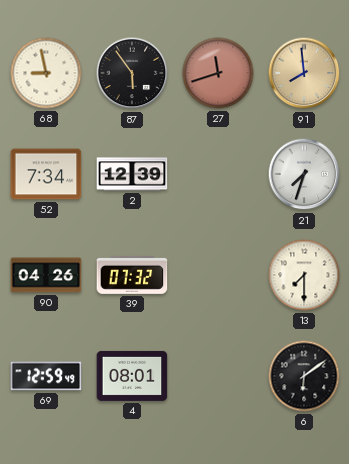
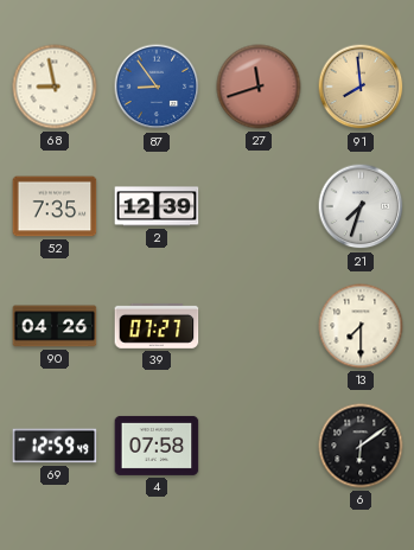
87: 5:54 -> 8:54
87 dial: black -> blue
52: 7:34 -> 7:35
39: 07:32 -> 07:27
4: 08:01 -> 07:58
